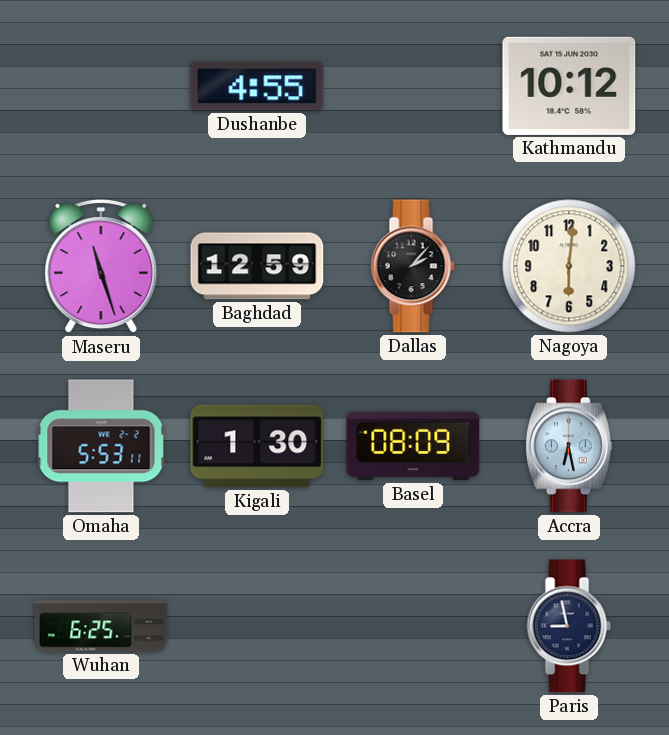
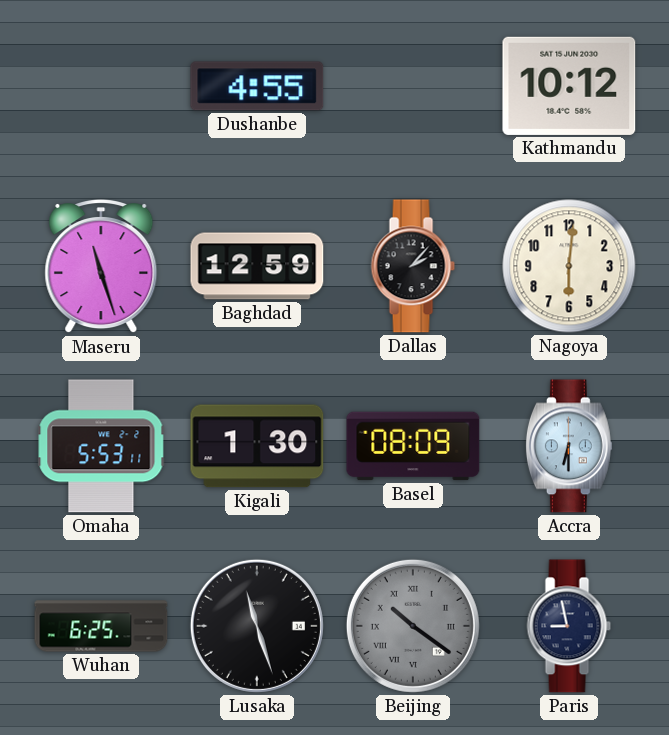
Accra: 6:28 -> 6:30
Lusaka: none -> 11:27
Beijing: none -> 10:21
